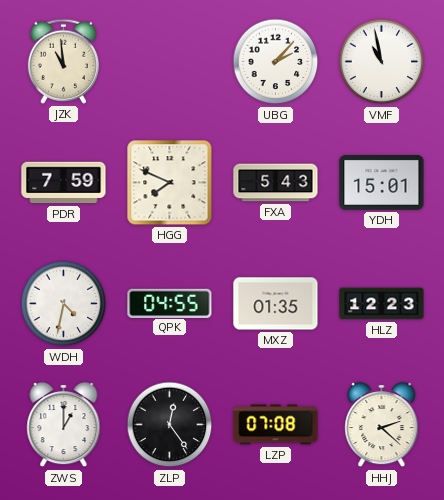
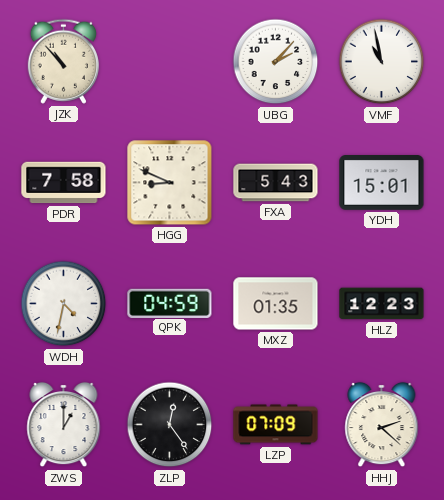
JZK: 10:59 -> 10:53
PDR: 7:59 -> 7:58
HGG: 7:49 -> 8:49
QPK: 04:55 -> 04:59
LZP: 07:08 -> 07:09
